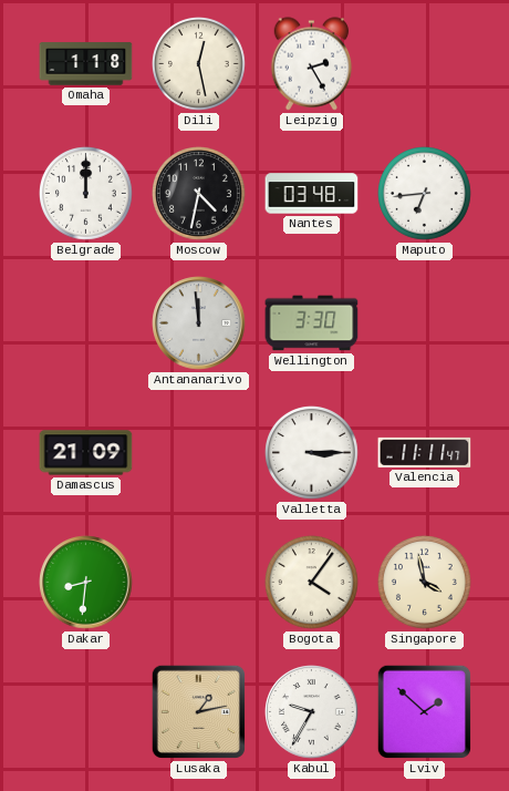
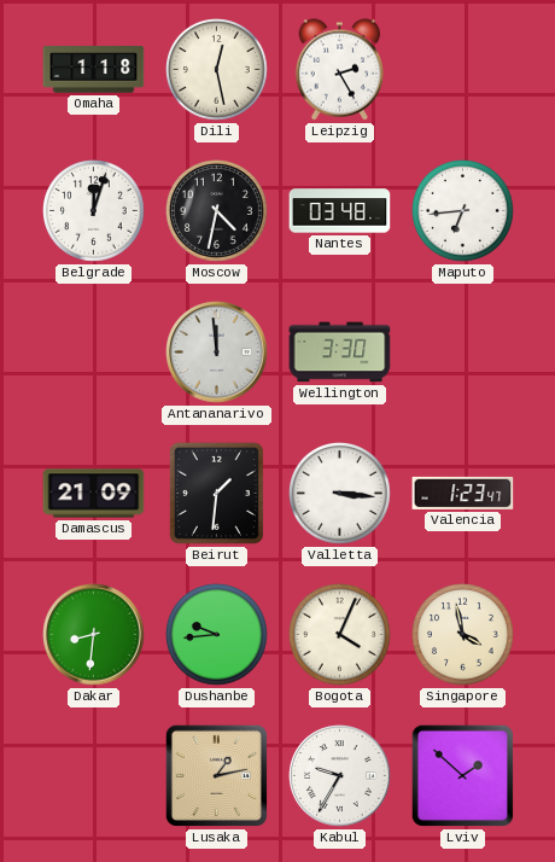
Belgrade: 12:00 -> 12:03
Beirut: none -> 1:31
Valletta: 3:15 -> 3:16
Valencia: 11:11 -> 1:23
Dushanbe: none -> 9:44
Bogota: 4:06 -> 4:04
